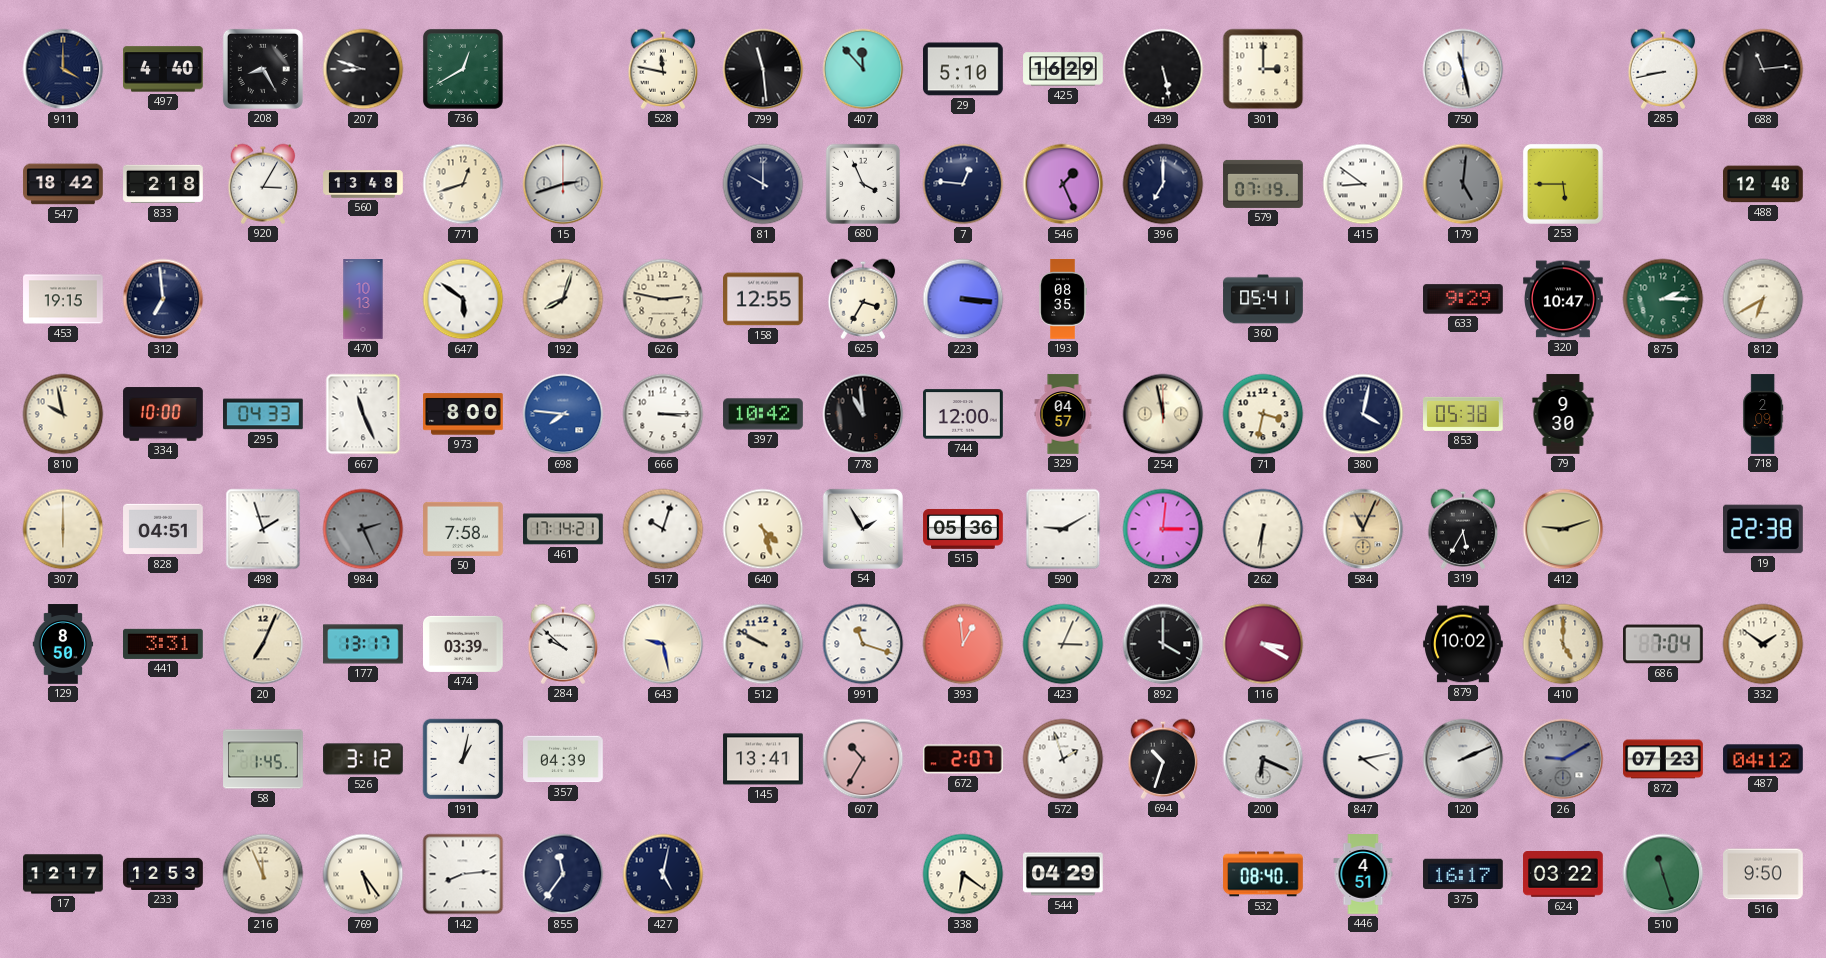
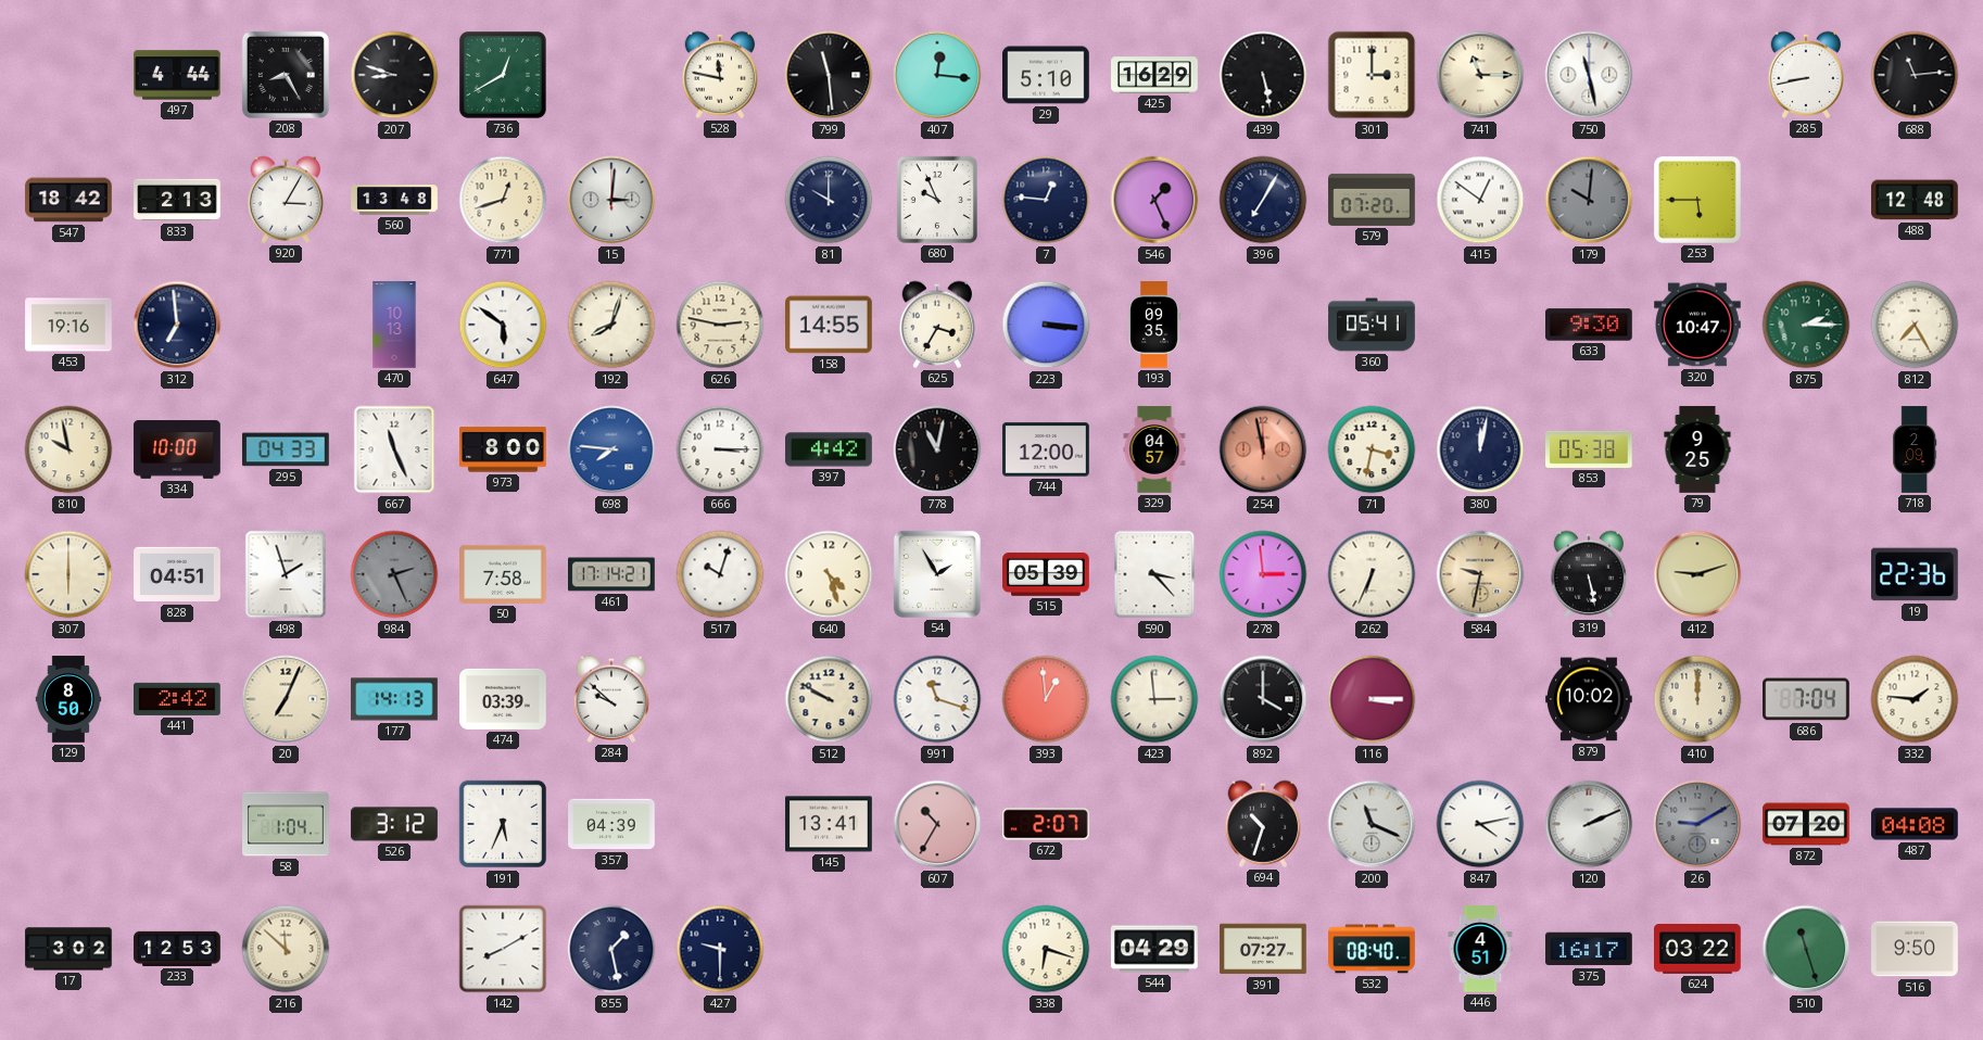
911: 4:00 -> none
497: 4:40 -> 4:44
407: 11:53 -> 12:16
741: none -> 11:15
833: 2:18 -> 2:13
15: 2:42 -> 3:01
680: 3:56 -> 9:56
396: 7:00 -> 7:05
579: 07:19 -> 07:20
415: 8:51 -> 12:51
179: 5:01 -> 10:01
453: 19:15 -> 19:16
158: 12:55 -> 14:55
193: 08:35 -> 09:35
633: 9:29 -> 9:30
812: 6:40 -> 7:25
397: 10:42 -> 4:42
778: 10:59 -> 11:02
254 dial: cream -> salmon
380: 4:02 -> 12:02
79: 9:30 -> 9:25
515: 05:36 -> 05:39
590: 9:10 -> 3:23
278: 3:01 -> 2:59
262: 6:31 -> 6:34
584: 11:04 -> 9:32
319: 5:35 -> 5:28
19: 22:38 -> 22:36
441: 3:31 -> 2:42
177: 13:17 -> 14:13
643: 9:28 -> none
423: 3:04 -> 2:59
116: 3:20 -> 3:15
410: 5:00 -> 12:00
332: 1:51 -> 1:46
58: 1:45 -> 1:04
191: 1:02 -> 5:34
572: 1:57 -> none
200: 6:19 -> 11:19
872: 07:23 -> 07:20
487: 04:12 -> 04:08
17: 12:17 -> 3:02
216: 11:56 -> 11:52
769: 5:24 -> none
142: 8:14 -> 8:10
855: 11:36 -> 1:28
427: 5:02 -> 9:30
338: 6:21 -> 6:18
391: none -> 07:27
